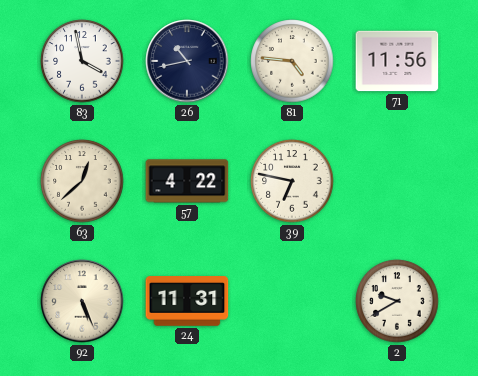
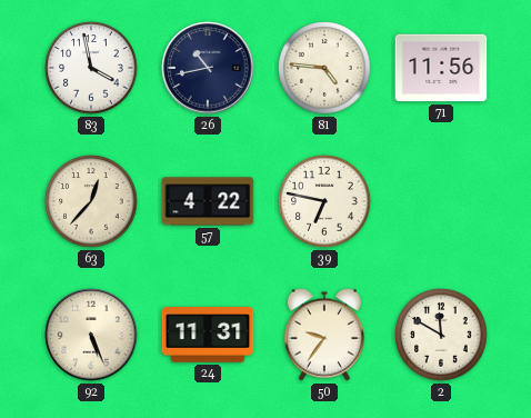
63: 12:38 -> 12:37
50: none -> 9:36
2: 9:40 -> 11:50
